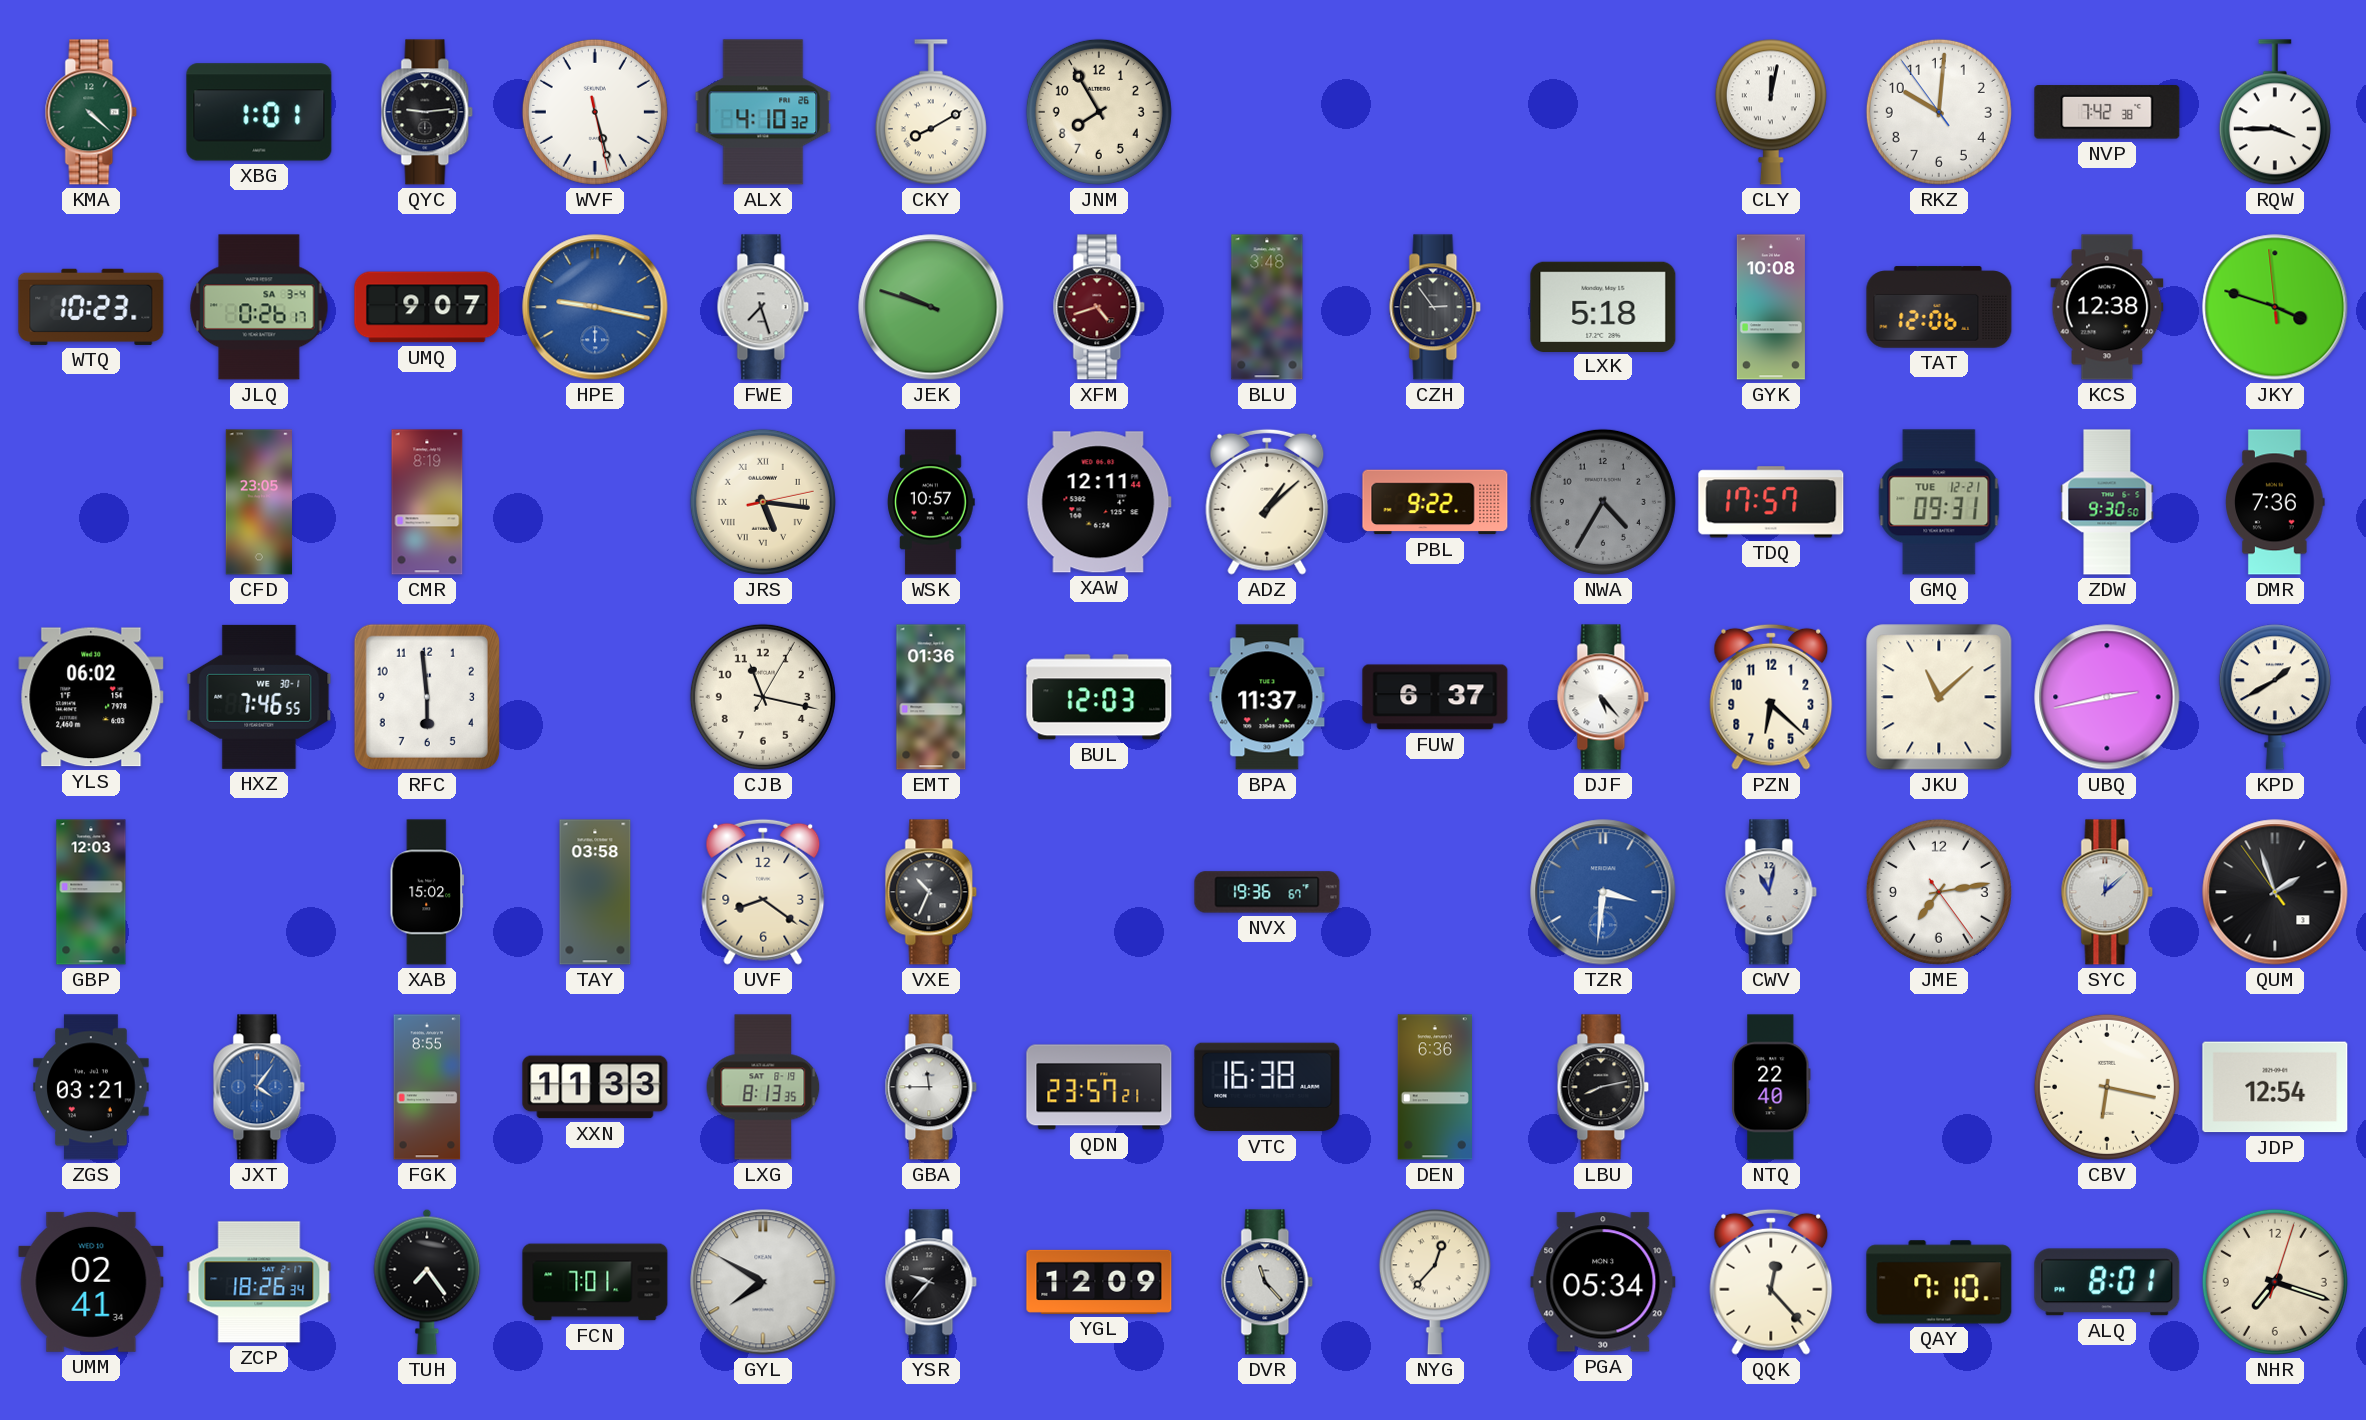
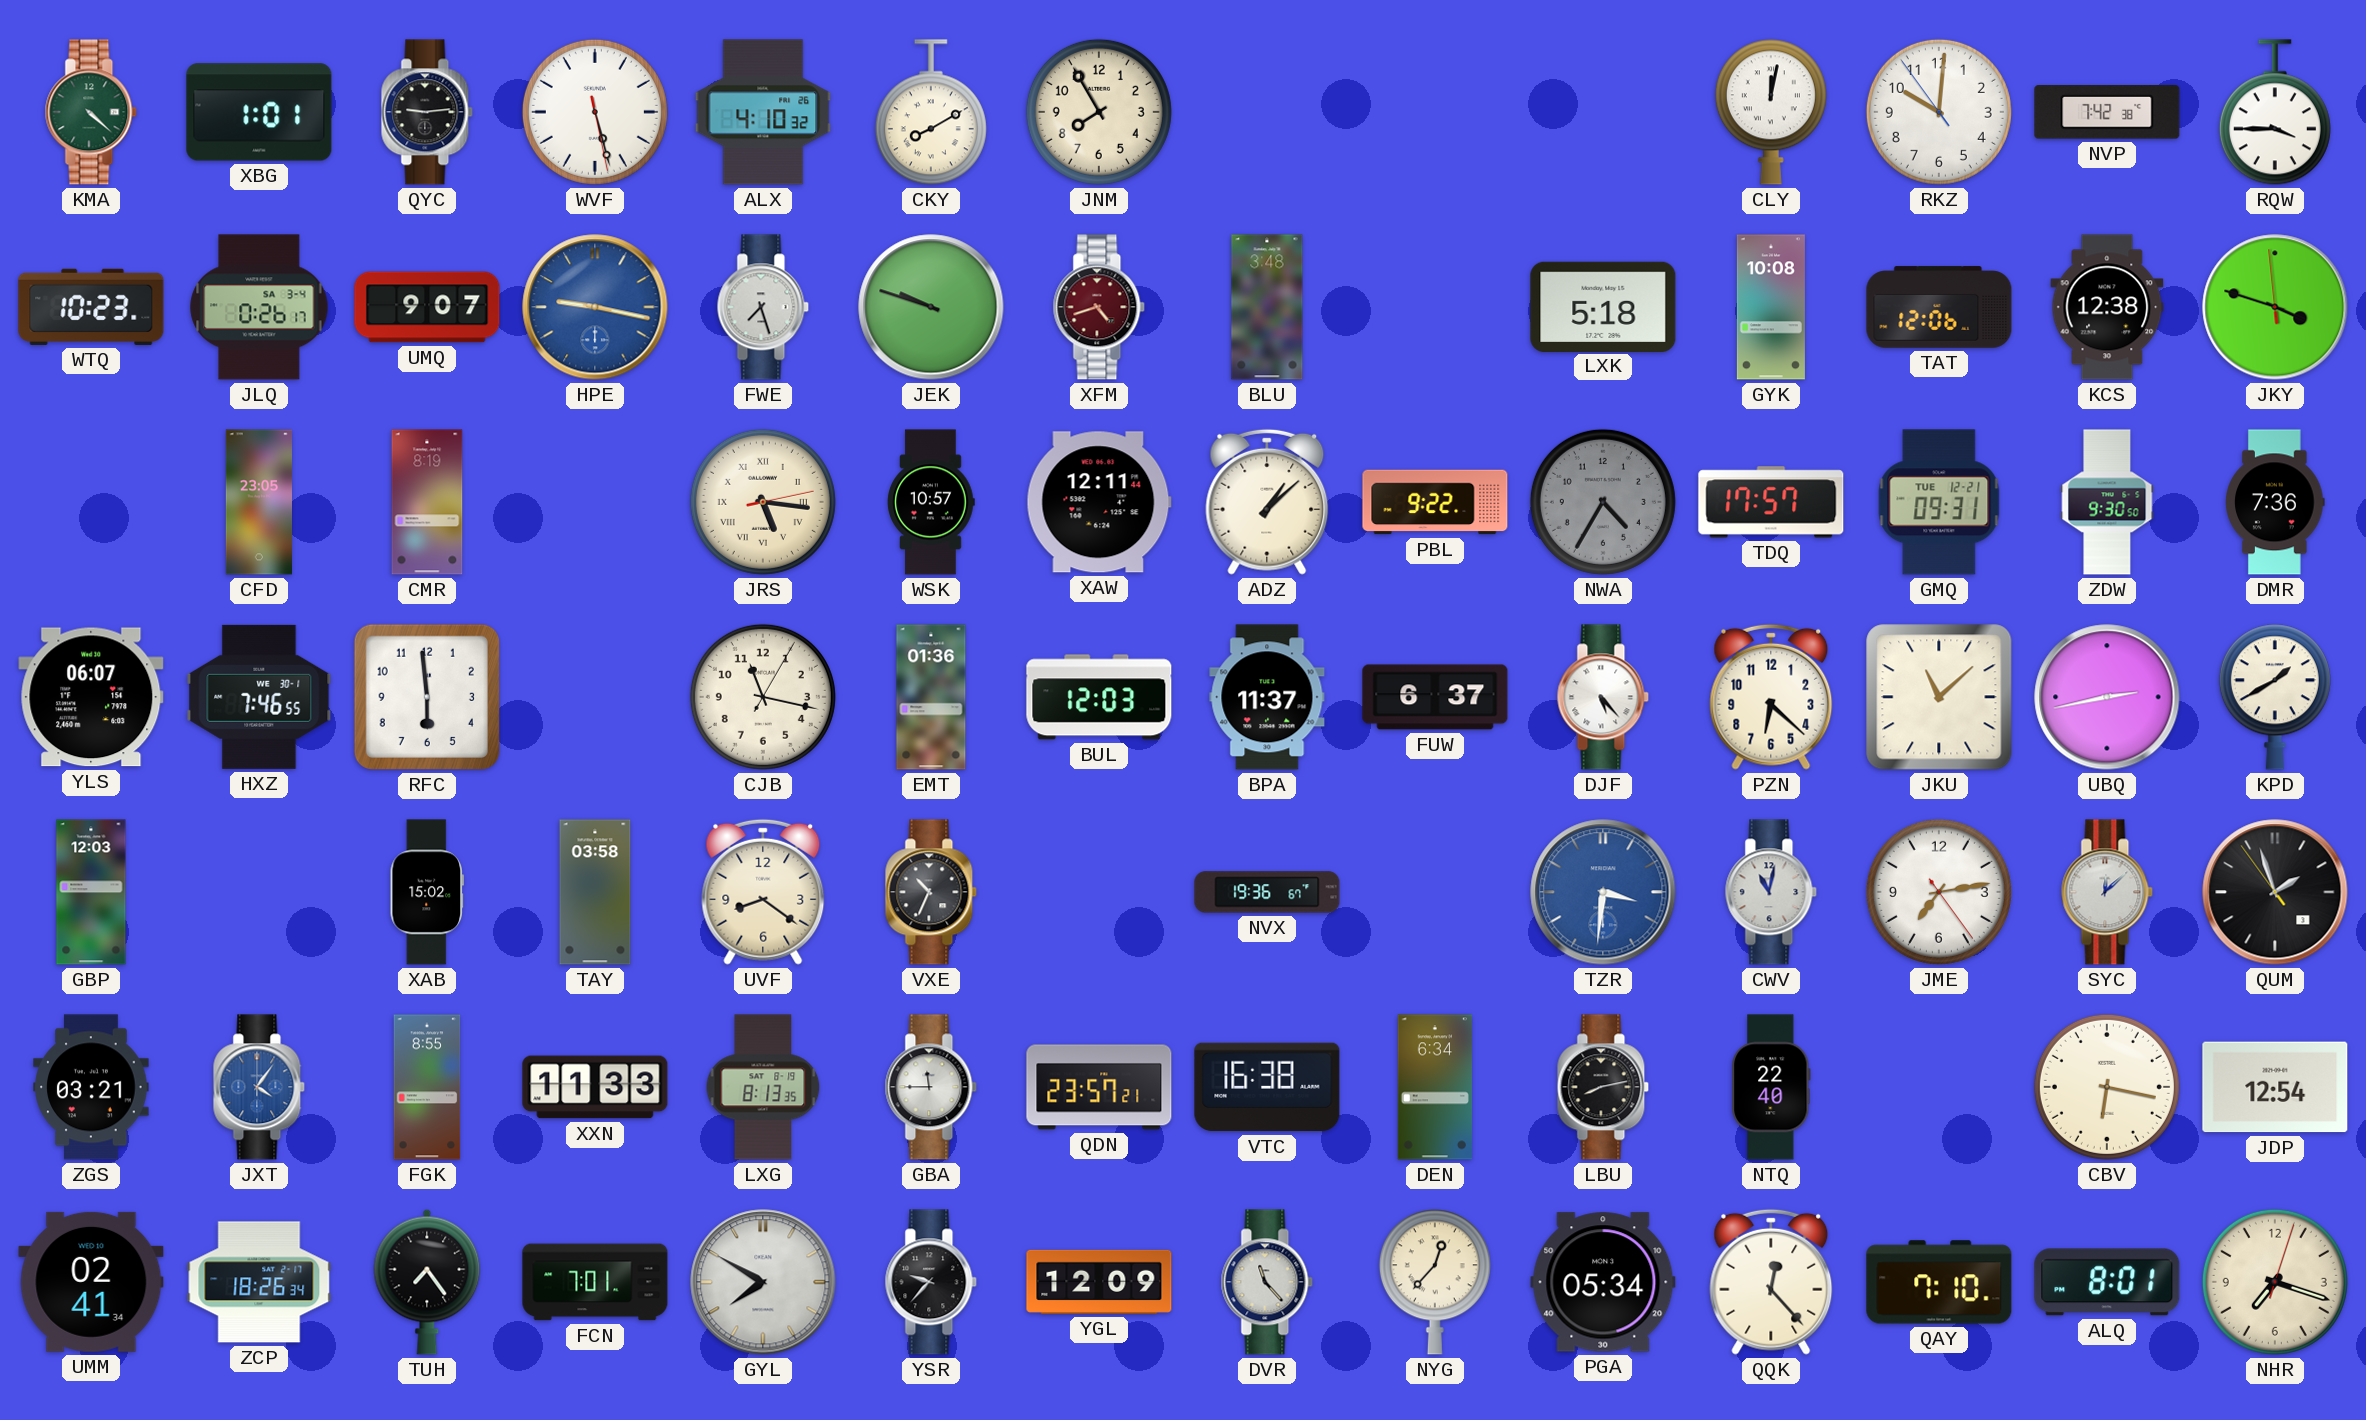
CZH: 2:54 -> none
YLS: 06:02 -> 06:07
DEN: 6:36 -> 6:34
